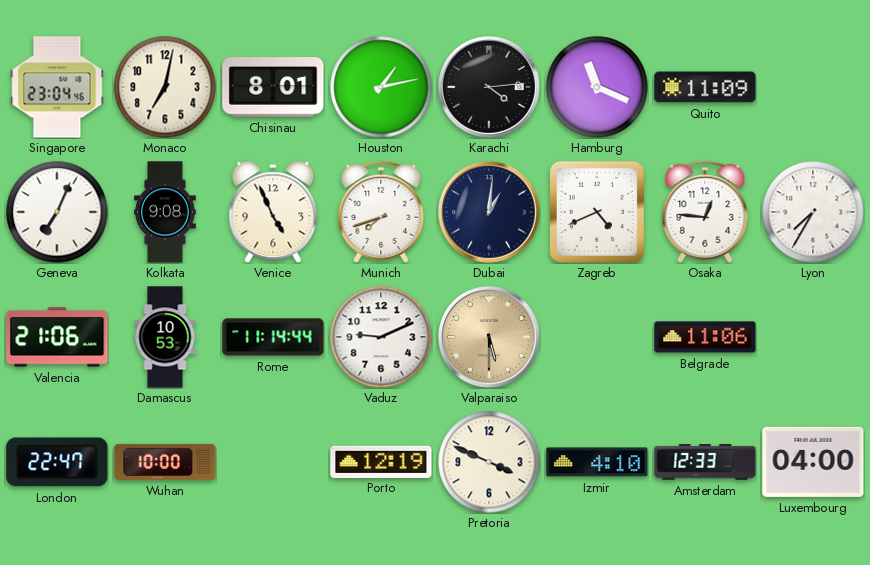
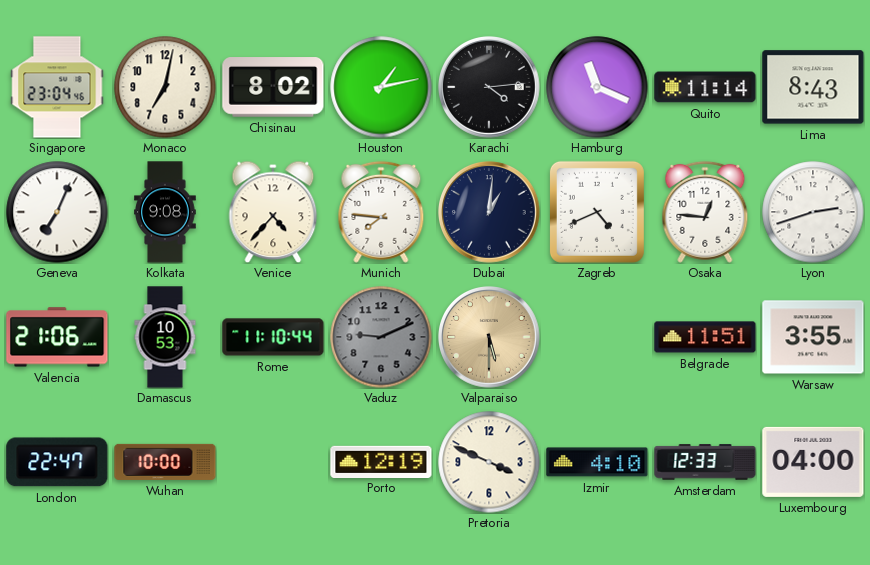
Chisinau: 8:01 -> 8:02
Quito: 11:09 -> 11:14
Lima: none -> 8:43
Venice: 4:56 -> 4:37
Munich: 7:42 -> 7:46
Lyon: 7:35 -> 2:42
Rome: 11:14 -> 11:10
Vaduz dial: white -> grey
Belgrade: 11:06 -> 11:51
Warsaw: none -> 3:55
